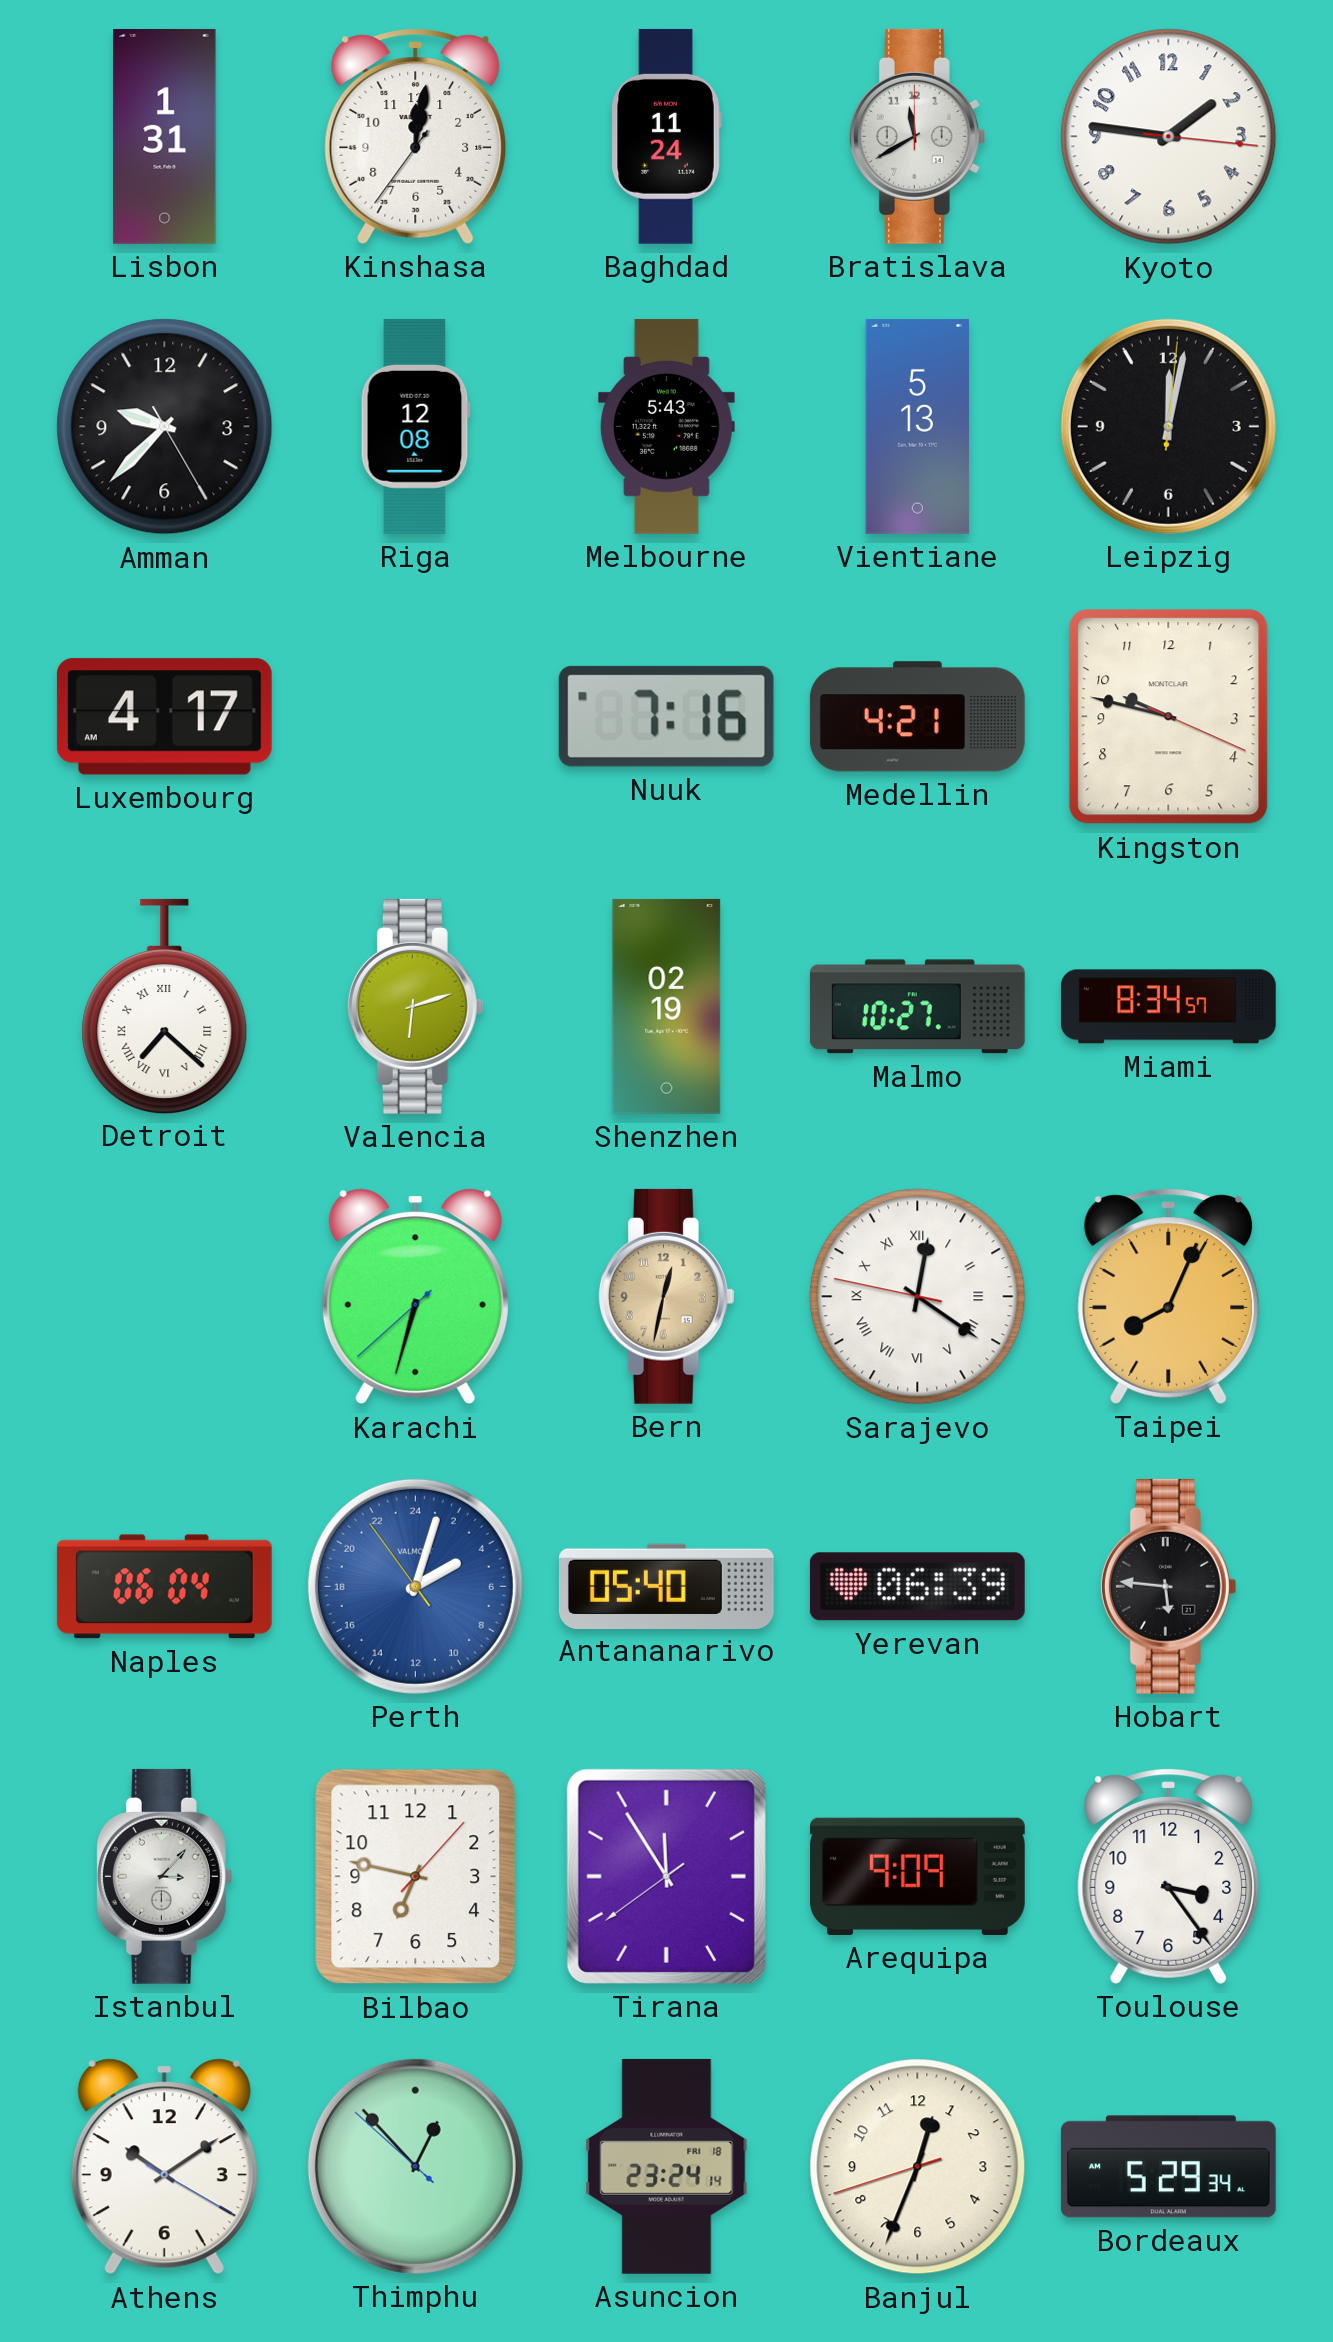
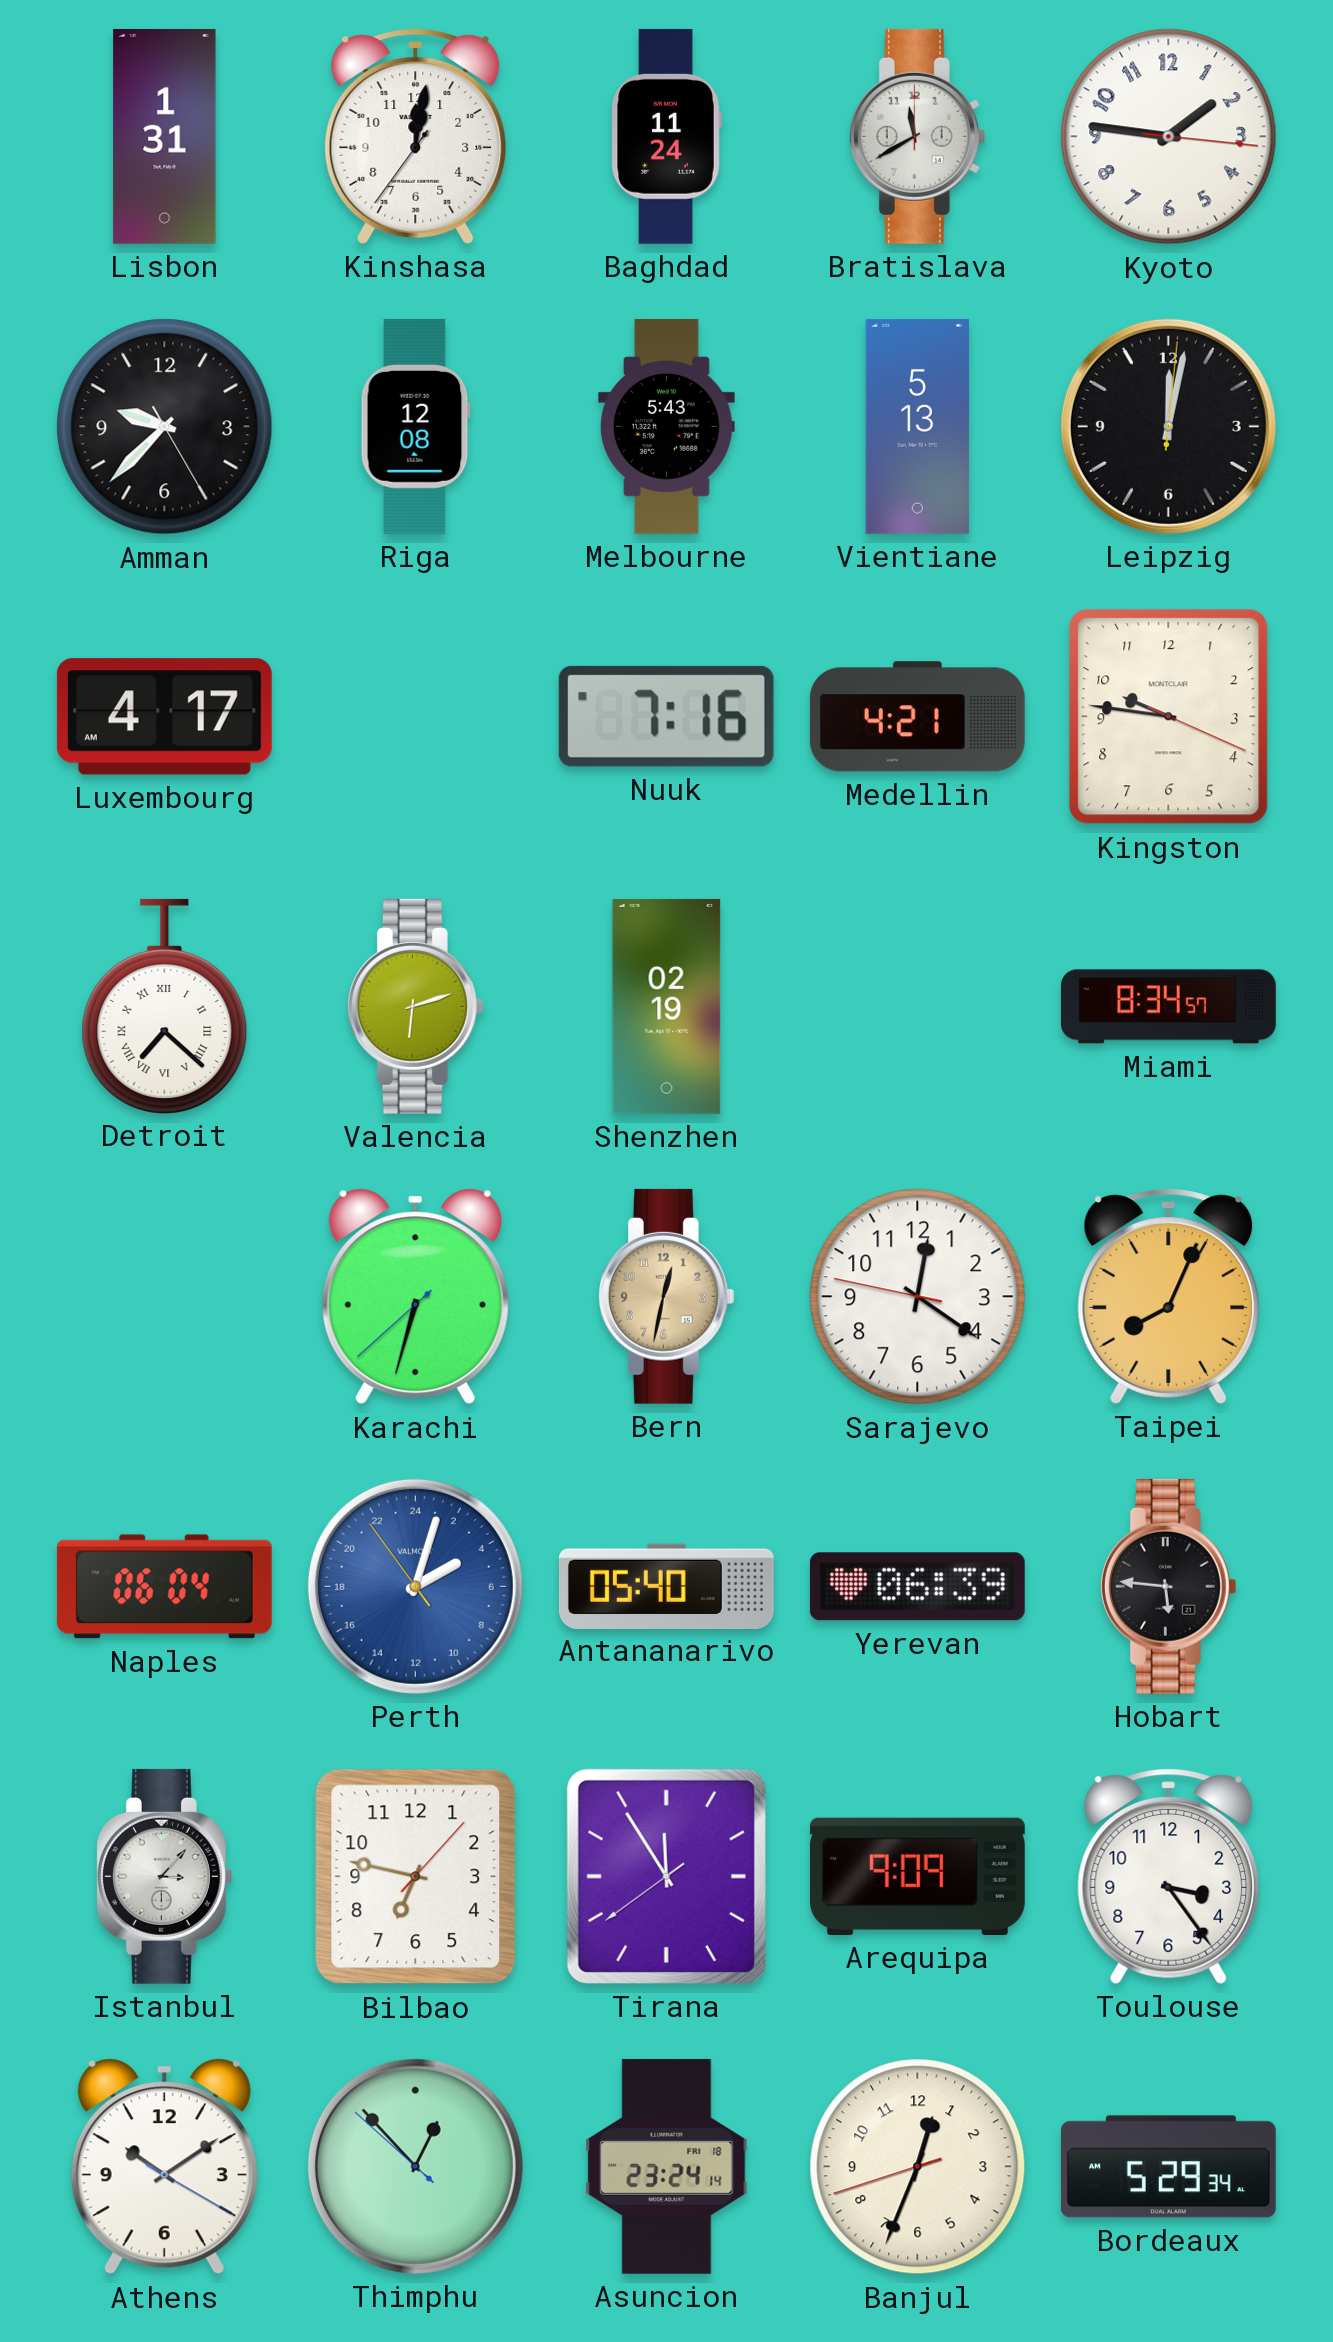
Kingston: 9:47 -> 9:46
Malmo: 10:27 -> none
Sarajevo numerals: Roman -> Arabic
